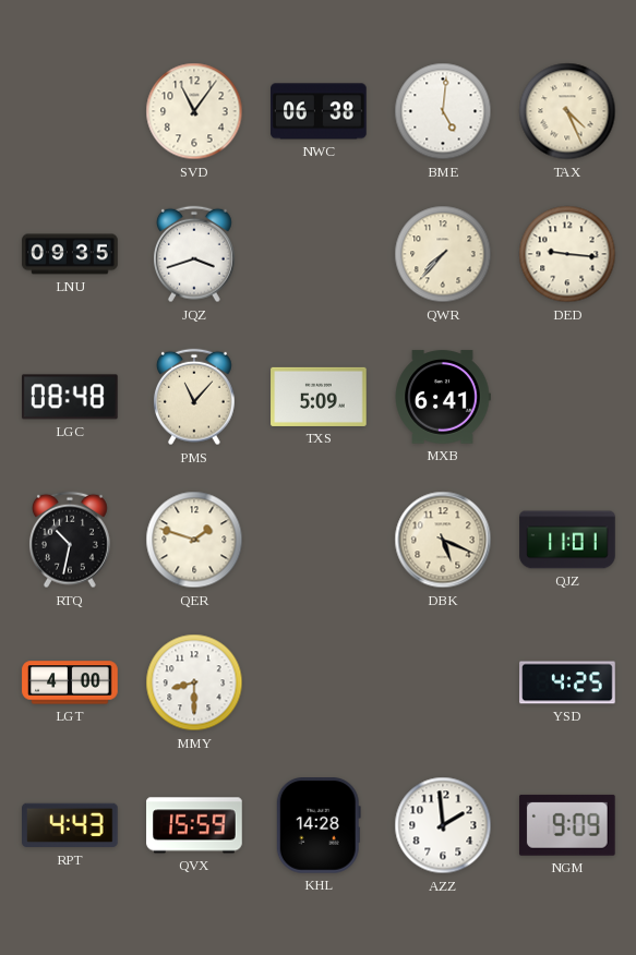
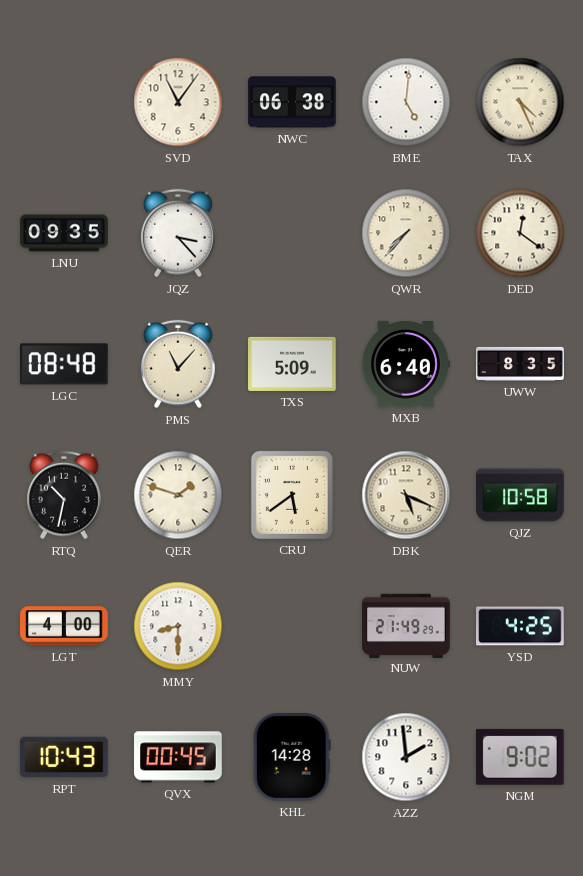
JQZ: 3:42 -> 3:23
DED: 9:16 -> 12:21
MXB: 6:41 -> 6:40
UWW: none -> 8:35
CRU: none -> 5:39
QJZ: 11:01 -> 10:58
NUW: none -> 21:49
RPT: 4:43 -> 10:43
QVX: 15:59 -> 00:45
NGM: 9:09 -> 9:02
